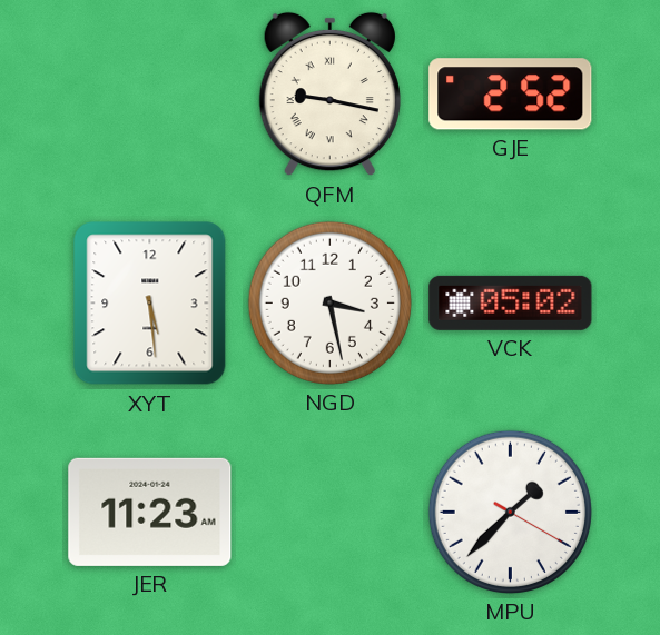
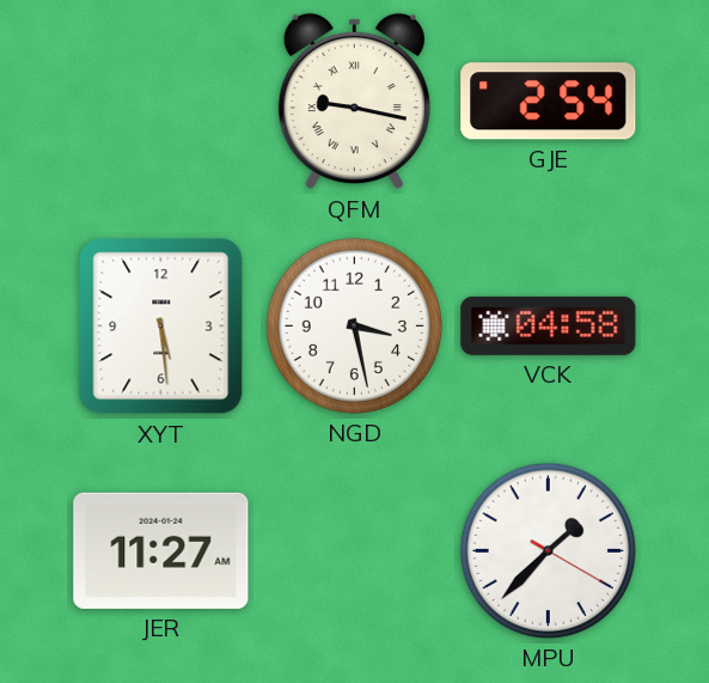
GJE: 2:52 -> 2:54
VCK: 05:02 -> 04:58
JER: 11:23 -> 11:27
